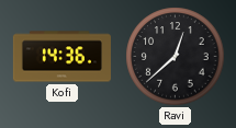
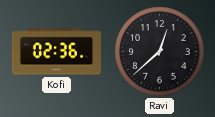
Kofi: 14:36 -> 02:36
